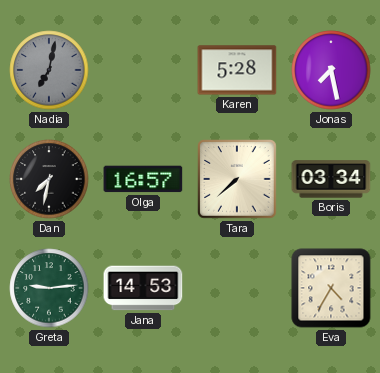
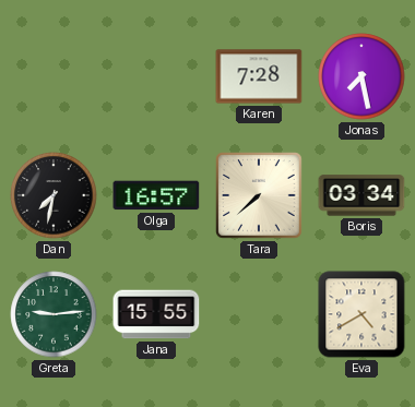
Nadia: 7:02 -> none
Karen: 5:28 -> 7:28
Jana: 14:53 -> 15:55
Eva: 4:35 -> 4:40
